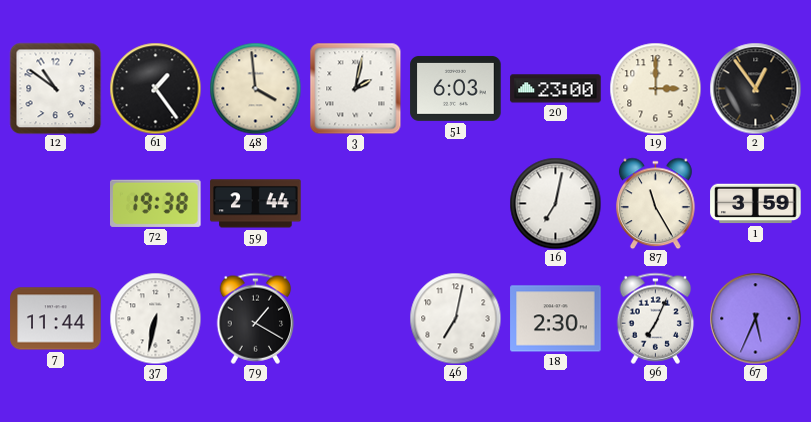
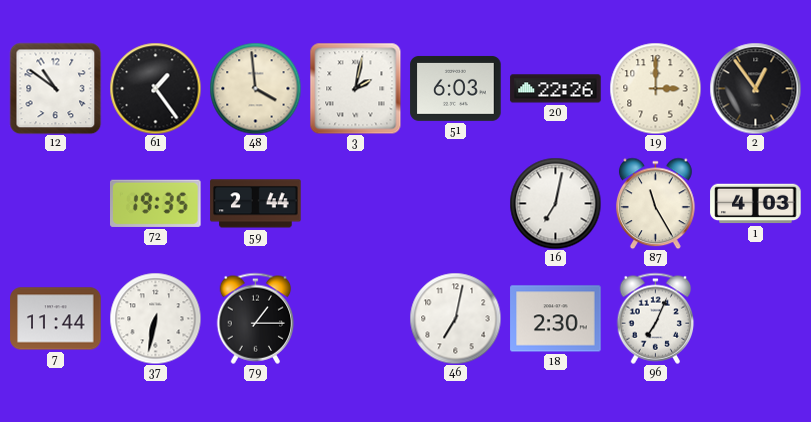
20: 23:00 -> 22:26
72: 19:38 -> 19:35
1: 3:59 -> 4:03
79: 1:20 -> 1:15
67: 5:34 -> none
